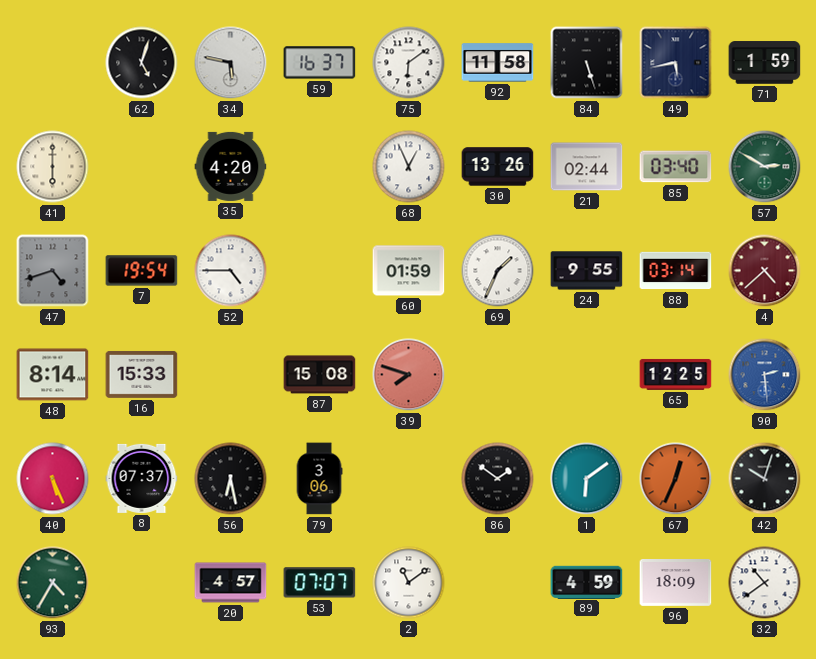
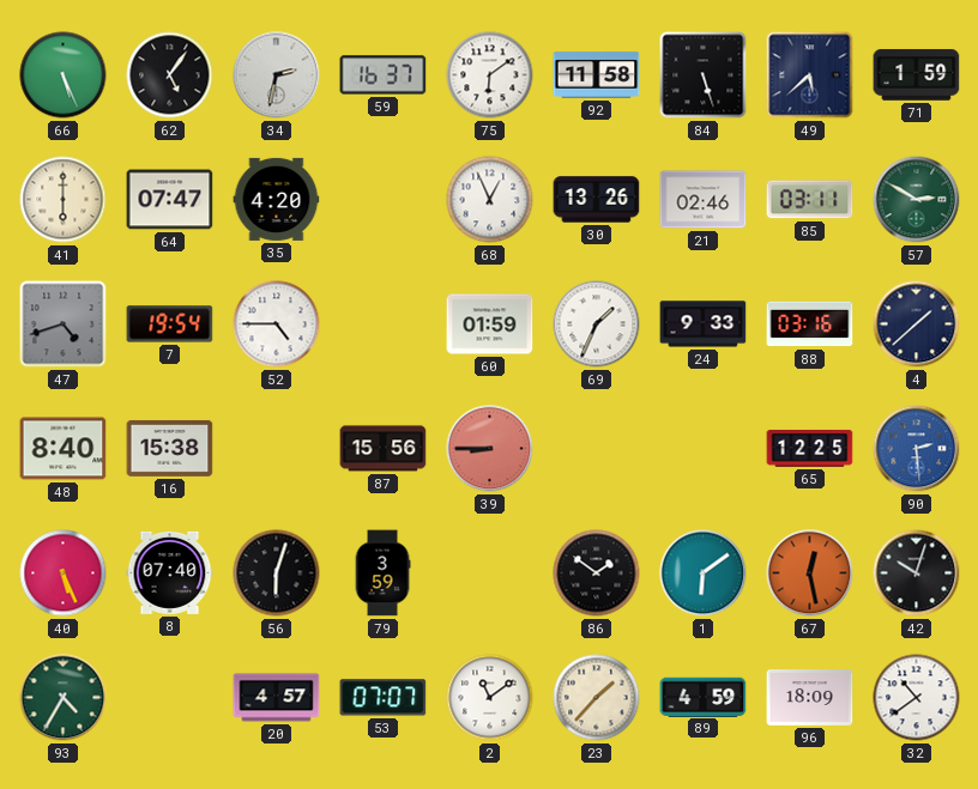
66: none -> 5:26
62: 5:03 -> 5:06
34: 5:47 -> 2:32
49: 5:43 -> 5:38
64: none -> 07:47
21: 02:44 -> 02:46
85: 03:40 -> 03:11
24: 9:55 -> 9:33
88: 03:14 -> 03:16
4: 4:38 -> 1:38
4 dial: burgundy -> navy
48: 8:14 -> 8:40
16: 15:33 -> 15:38
87: 15:08 -> 15:56
39: 7:48 -> 8:45
8: 07:37 -> 07:40
56: 6:28 -> 6:03
79: 3:06 -> 3:59
67: 12:34 -> 12:28
23: none -> 1:37
